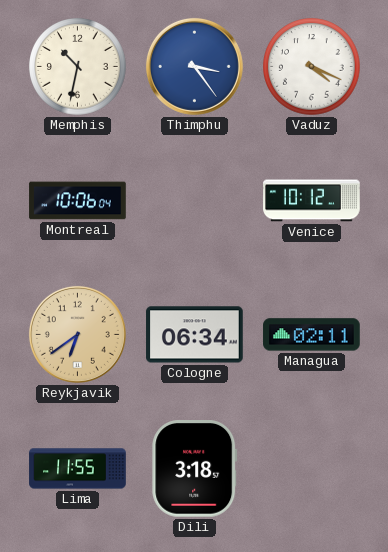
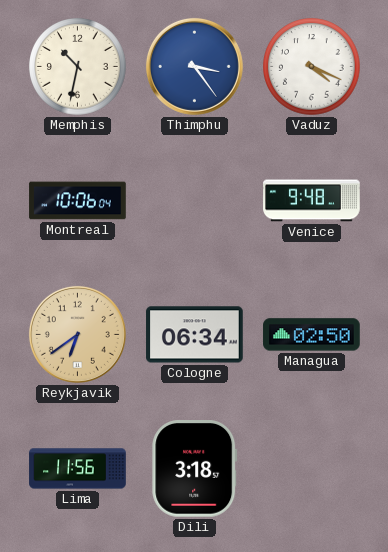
Venice: 10:12 -> 9:48
Managua: 02:11 -> 02:50
Lima: 11:55 -> 11:56
